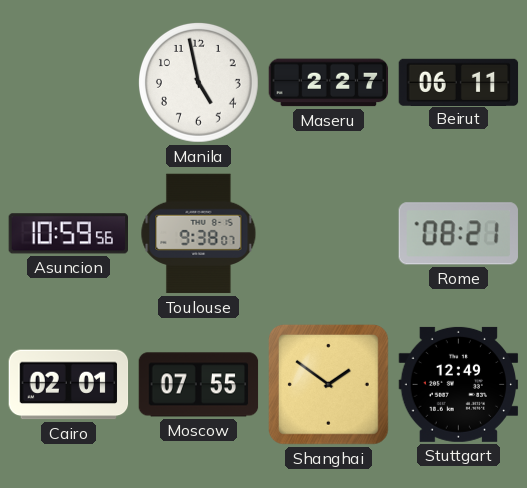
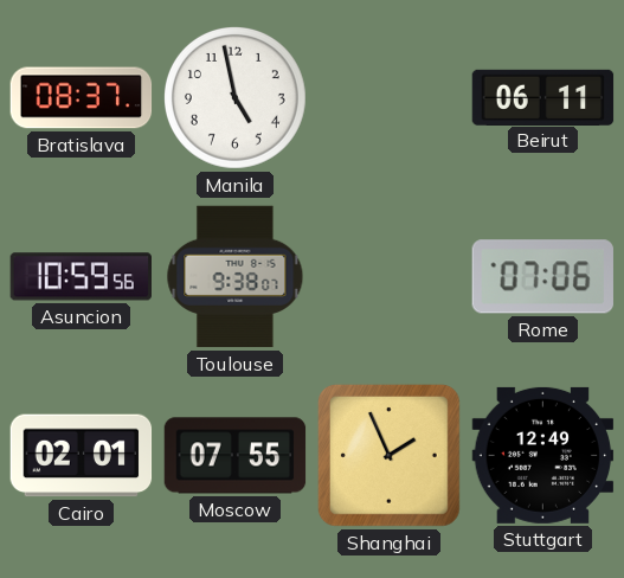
Bratislava: none -> 08:37
Maseru: 2:27 -> none
Rome: 08:21 -> 07:06
Shanghai: 1:51 -> 1:56
